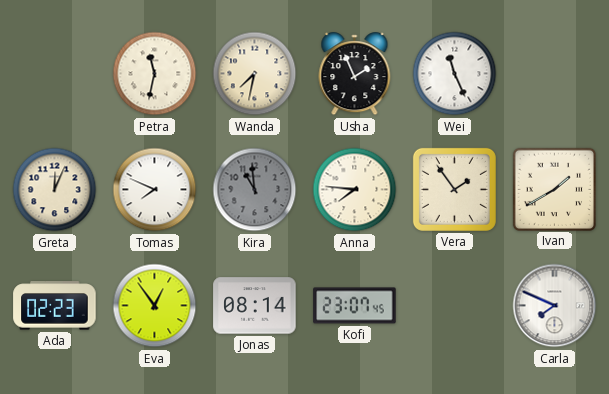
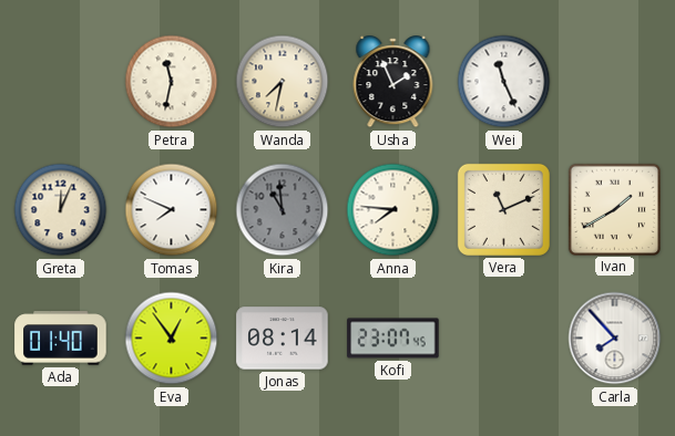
Vera: 1:54 -> 11:11
Ada: 02:23 -> 01:40
Carla: 7:49 -> 7:53
